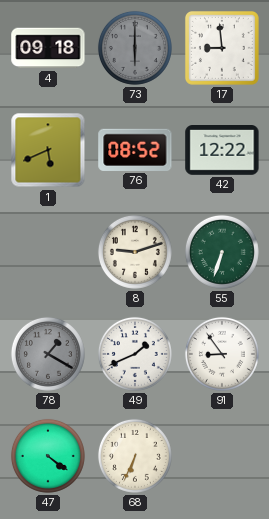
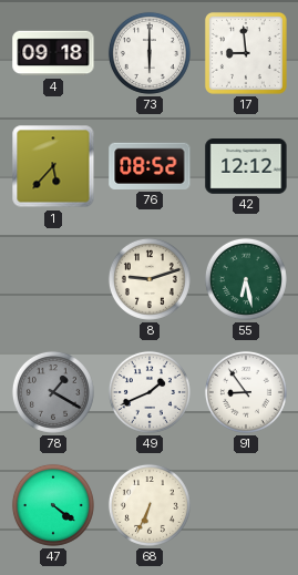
73 dial: grey -> white
1: 5:41 -> 5:37
42: 12:22 -> 12:12
55: 6:33 -> 6:28
